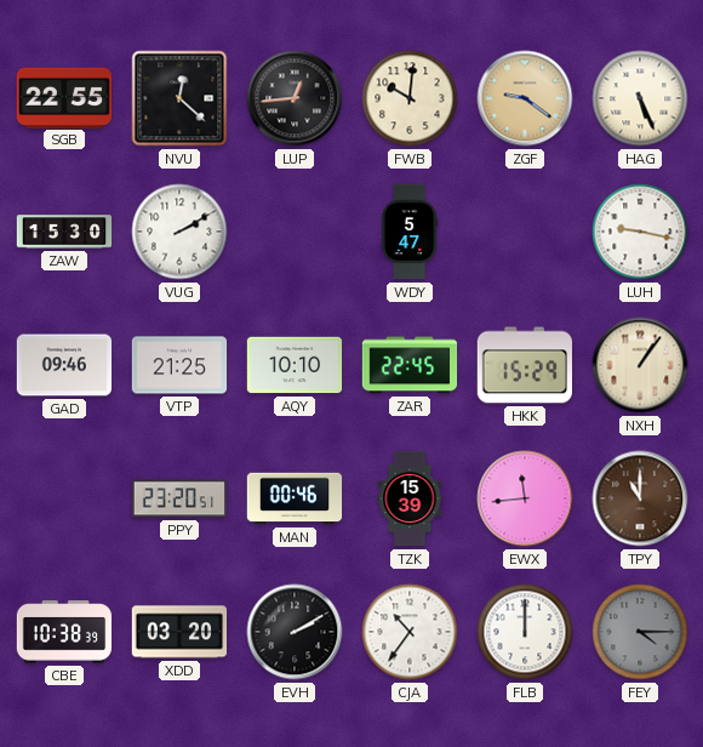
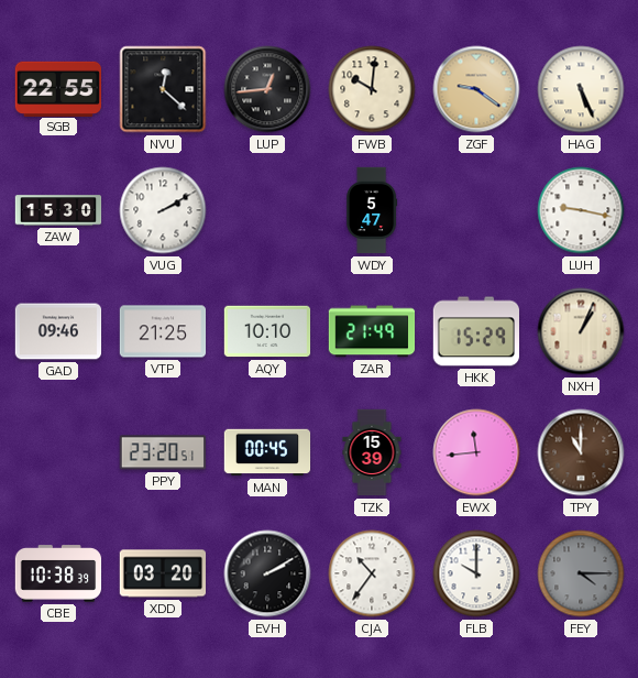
ZAR: 22:45 -> 21:49
NXH: 1:06 -> 1:04
MAN: 00:46 -> 00:45
FLB: 12:00 -> 10:00
